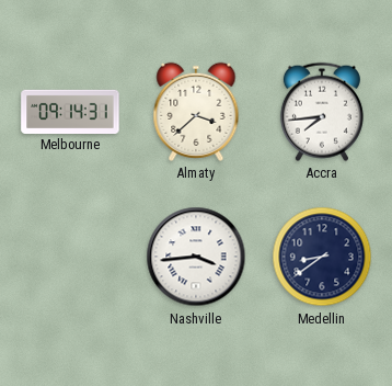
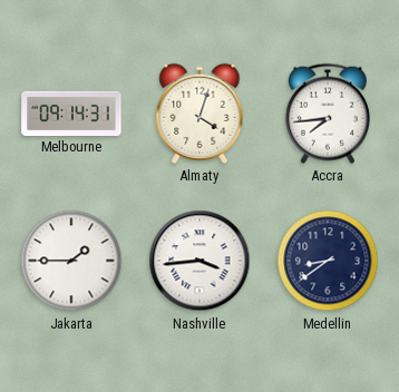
Almaty: 3:38 -> 4:03
Jakarta: none -> 1:45
